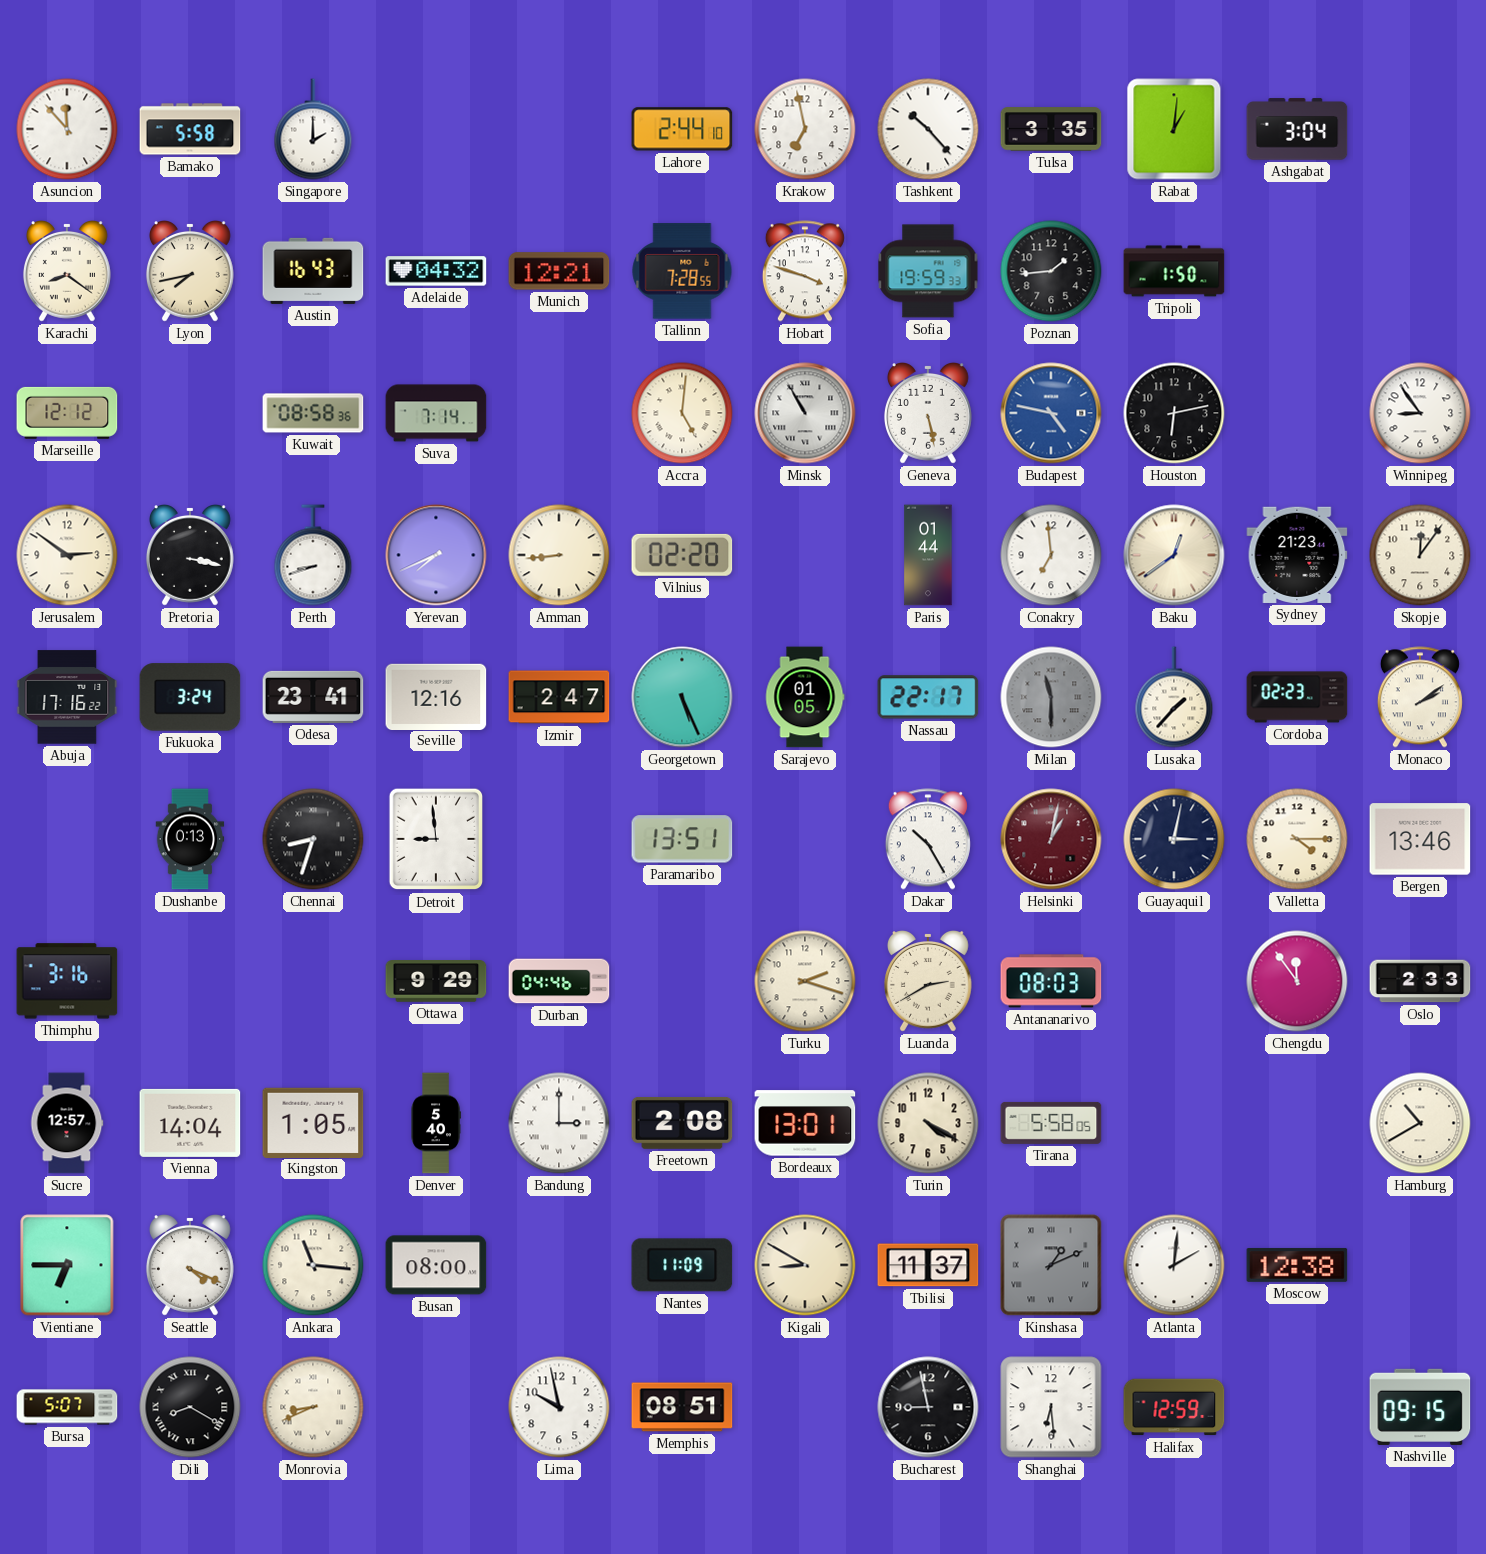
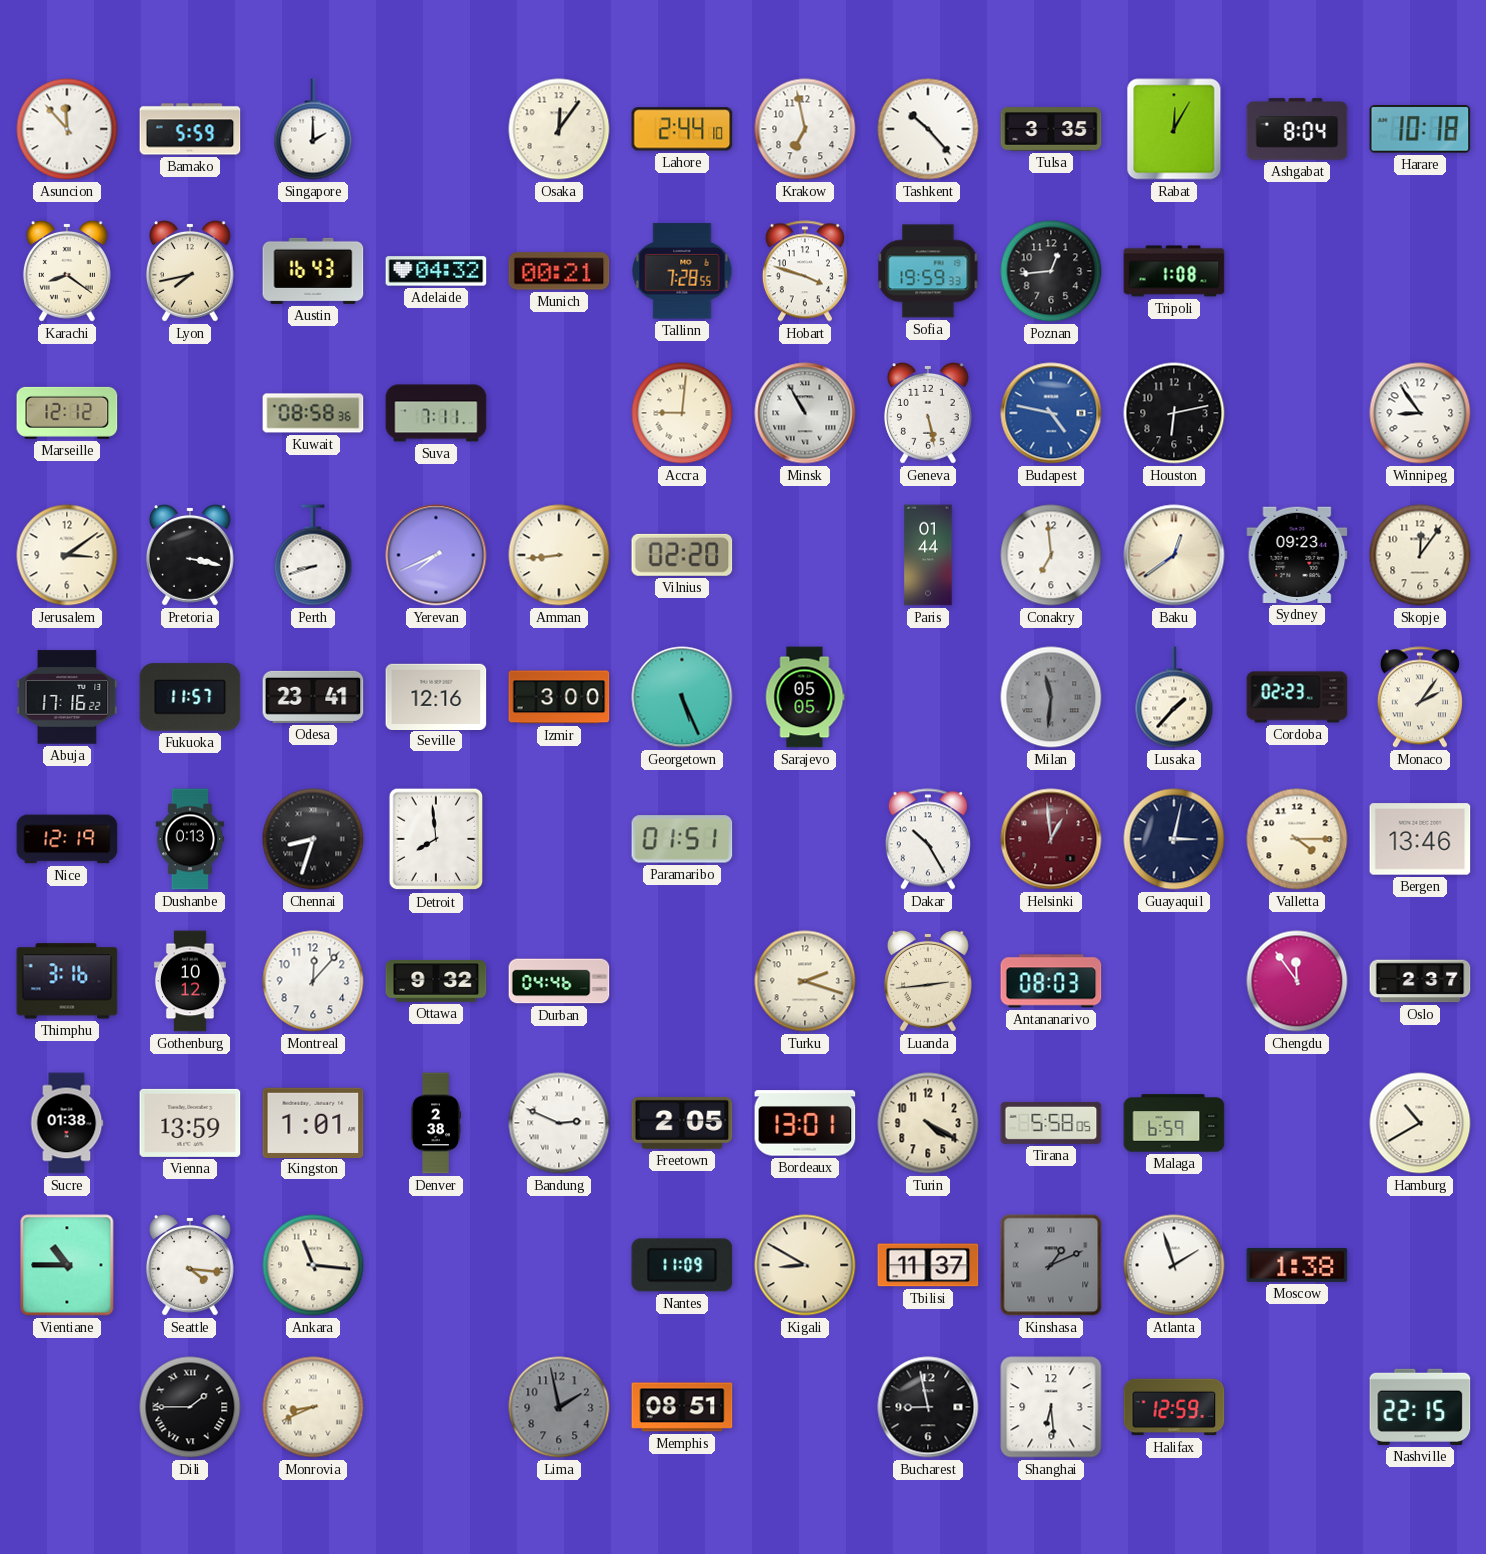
Bamako: 5:58 -> 5:59
Osaka: none -> 12:06
Rabat: 1:01 -> 12:05
Ashgabat: 3:04 -> 8:04
Harare: none -> 10:18
Munich: 12:21 -> 00:21
Poznan: 1:44 -> 12:44
Tripoli: 1:50 -> 1:08
Suva: 7:14 -> 7:11
Accra: 5:01 -> 9:01
Jerusalem: 2:51 -> 3:09
Sydney: 21:23 -> 09:23
Fukuoka: 3:24 -> 11:57
Izmir: 2:47 -> 3:00
Sarajevo: 01:05 -> 05:05
Nassau: 22:17 -> none
Milan: 11:30 -> 11:31
Monaco: 2:09 -> 2:06
Nice: none -> 12:19
Detroit: 8:59 -> 7:59
Paramaribo: 13:51 -> 01:51
Helsinki: 1:02 -> 12:59
Gothenburg: none -> 10:12
Montreal: none -> 12:07
Ottawa: 9:29 -> 9:32
Luanda: 2:40 -> 2:44
Oslo: 2:33 -> 2:37
Sucre: 12:57 -> 01:38
Vienna: 14:04 -> 13:59
Kingston: 1:05 -> 1:01
Denver: 5:40 -> 2:38
Bandung: 3:00 -> 2:49
Freetown: 2:08 -> 2:05
Malaga: none -> 6:59
Vientiane: 6:45 -> 10:45
Seattle: 4:19 -> 4:16
Busan: 08:00 -> none
Atlanta: 2:01 -> 1:57
Moscow: 12:38 -> 1:38
Bursa: 5:07 -> none
Dili: 8:20 -> 1:45
Lima: 9:58 -> 1:58
Lima dial: white -> grey
Nashville: 09:15 -> 22:15
